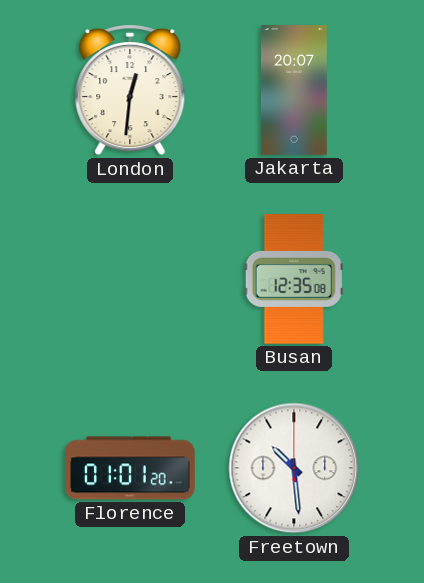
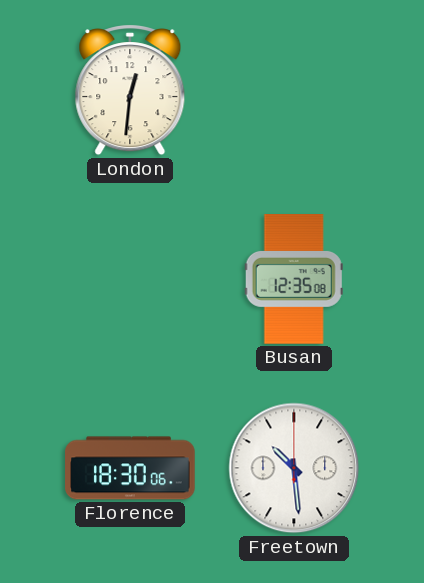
Jakarta: 20:07 -> none
Florence: 01:01 -> 18:30
